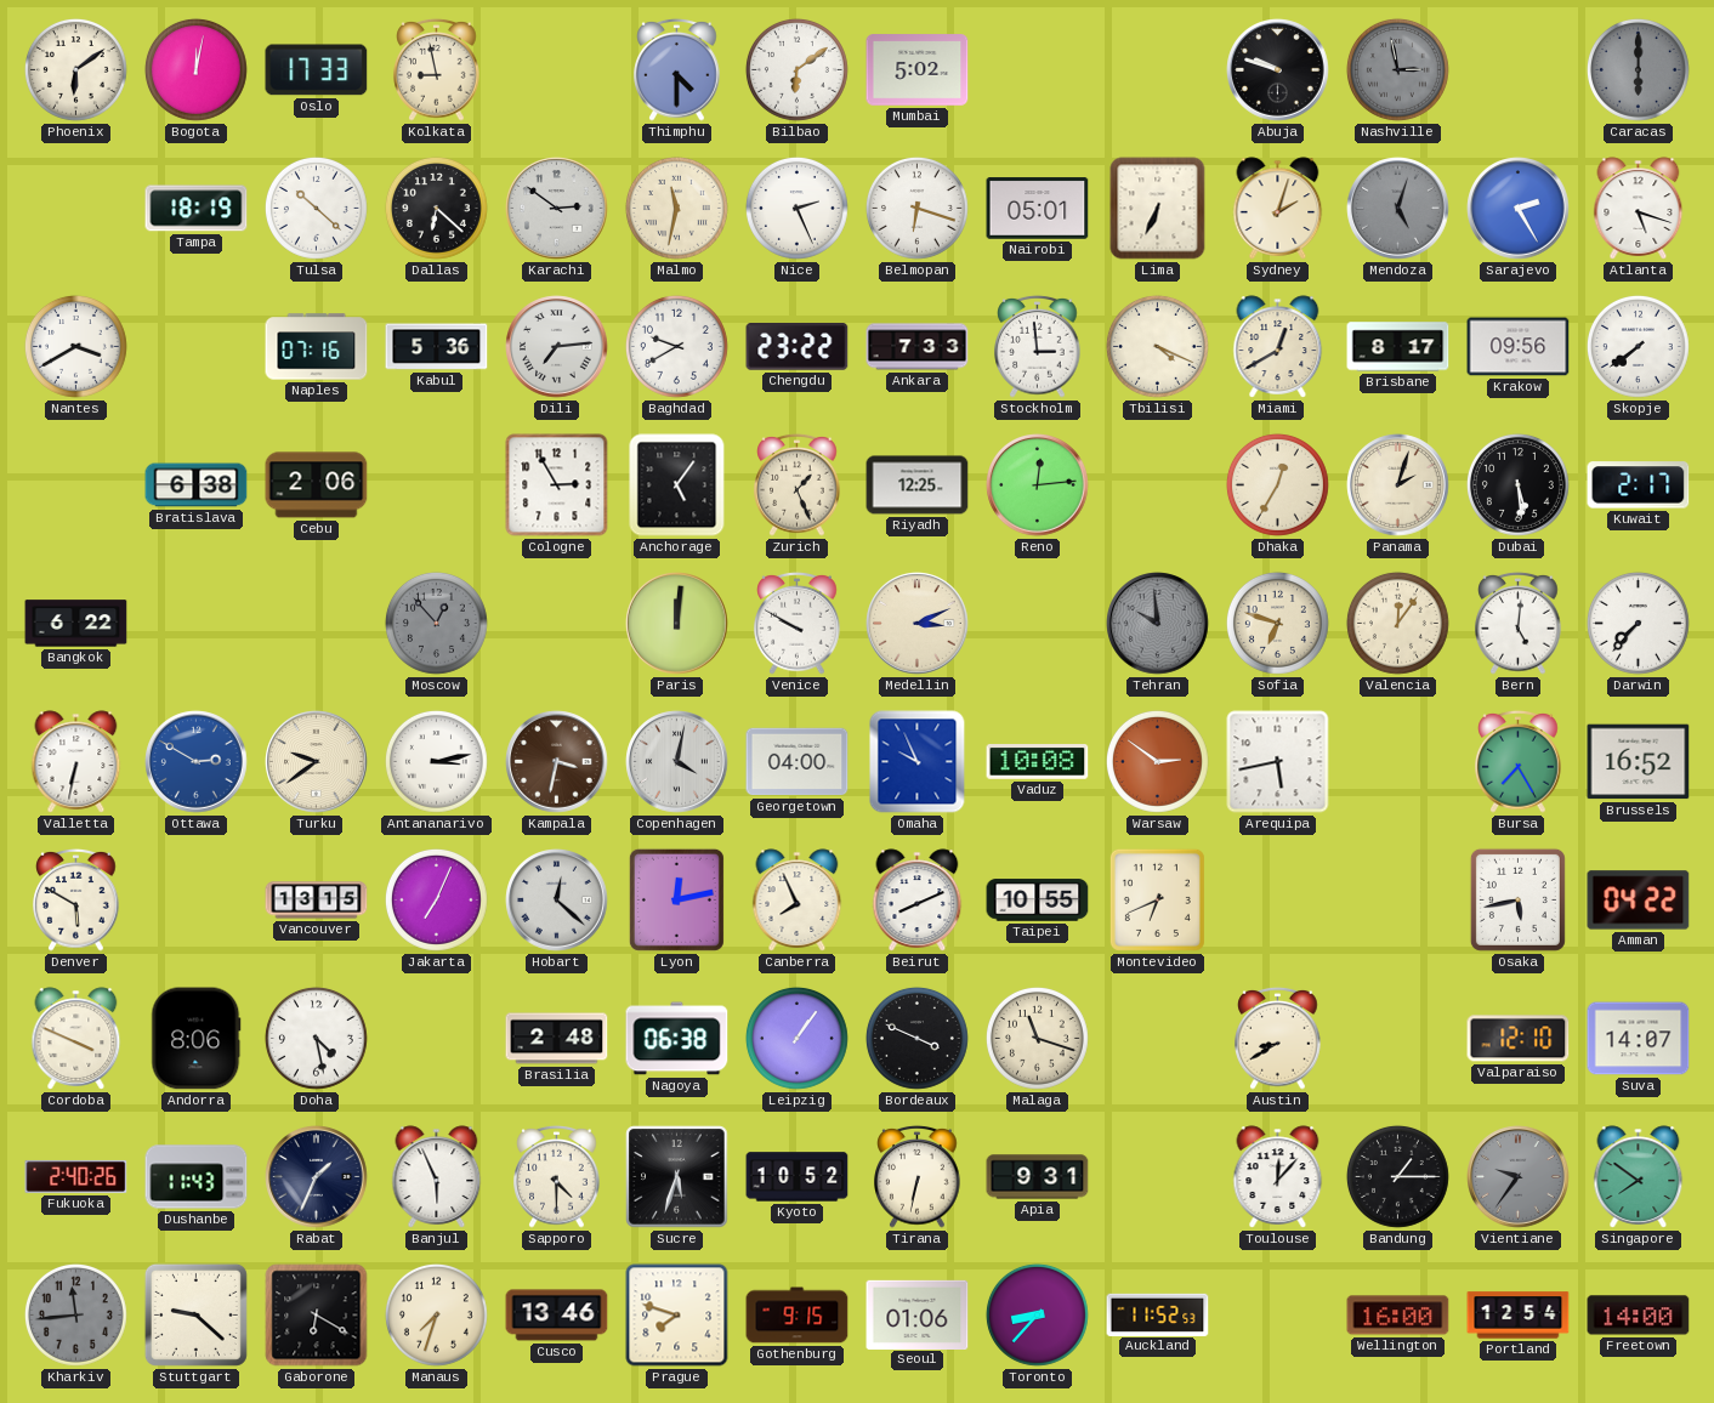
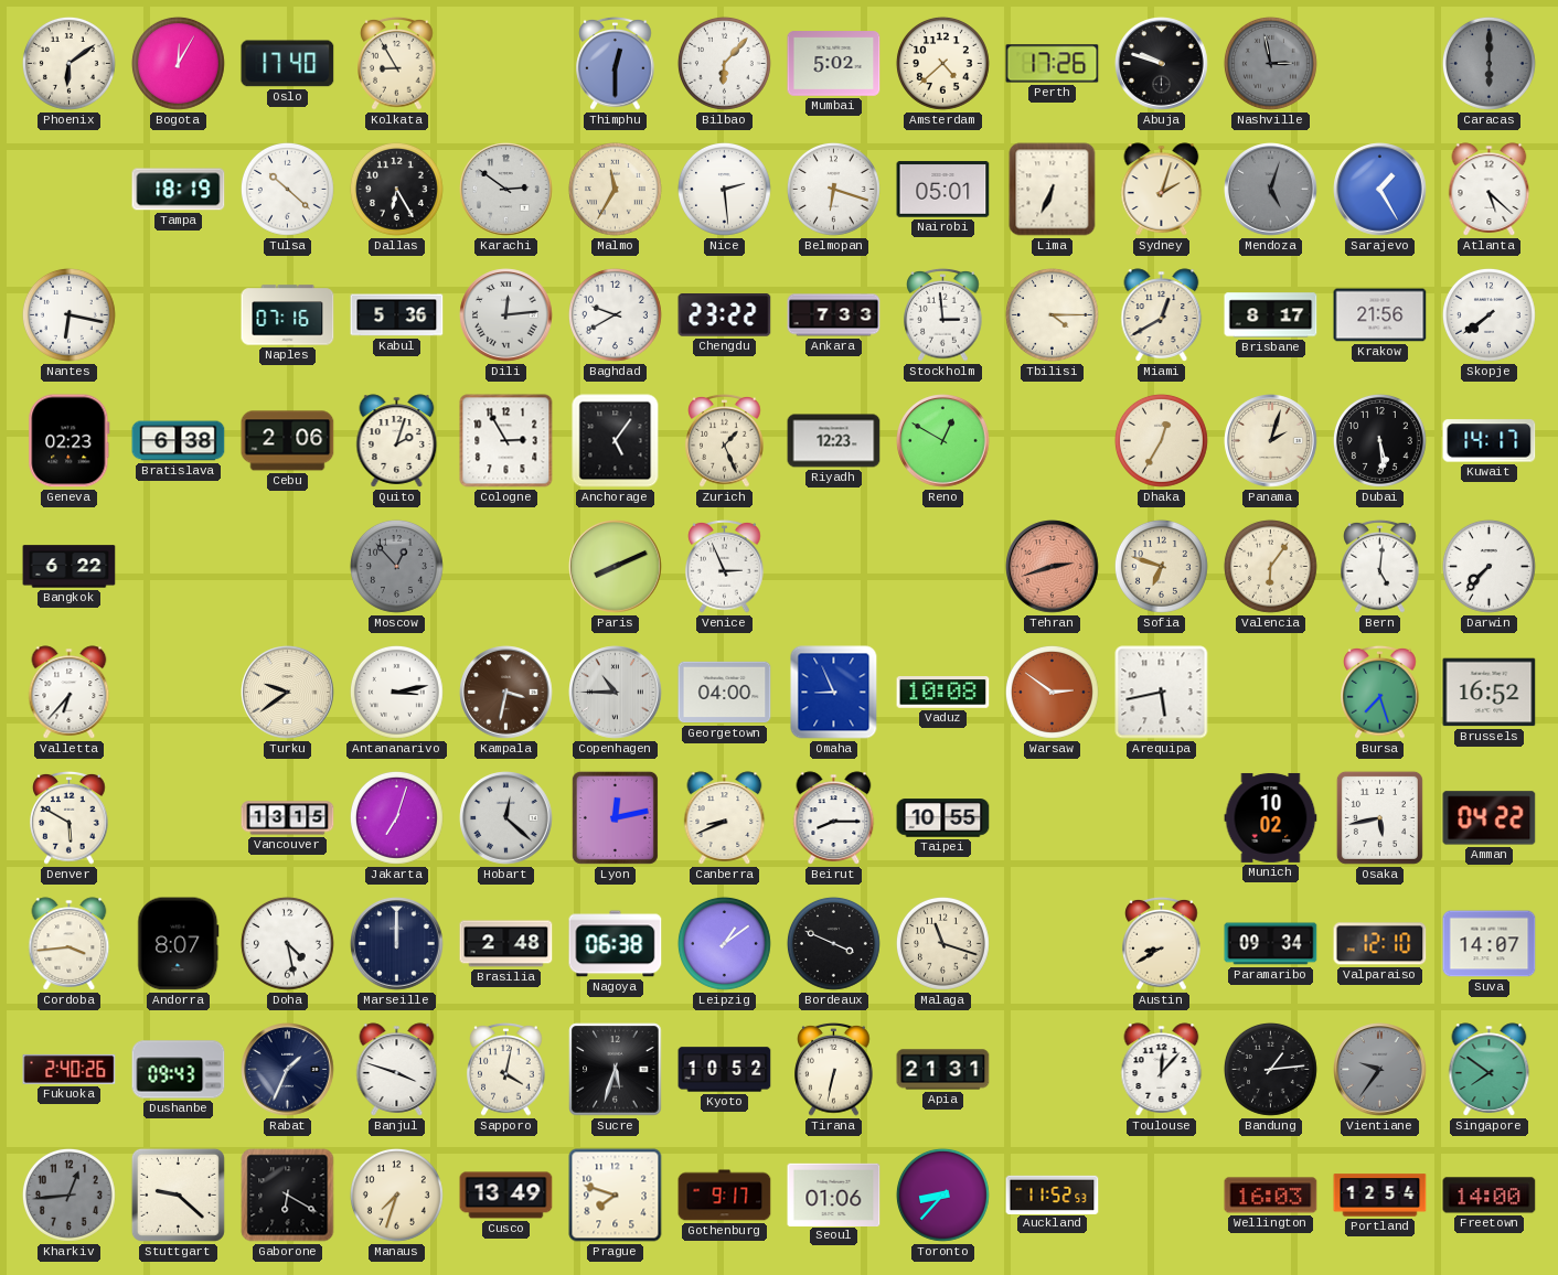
Bogota: 12:02 -> 12:05
Oslo: 17:33 -> 17:40
Kolkata: 8:58 -> 8:55
Thimphu: 4:30 -> 12:30
Bilbao: 6:09 -> 6:07
Amsterdam: none -> 4:38
Perth: none -> 17:26
Dallas: 6:22 -> 6:25
Malmo: 11:32 -> 11:35
Nice: 2:26 -> 2:29
Sarajevo: 2:25 -> 1:25
Atlanta: 5:18 -> 5:22
Nantes: 3:40 -> 6:17
Dili: 7:14 -> 12:14
Tbilisi: 4:19 -> 4:15
Krakow: 09:56 -> 21:56
Geneva: none -> 02:23
Quito: none -> 2:03
Riyadh: 12:25 -> 12:23
Reno: 12:14 -> 12:50
Kuwait: 2:17 -> 14:17
Paris: 12:01 -> 8:11
Venice: 9:50 -> 2:56
Medellin: 3:11 -> none
Tehran: 9:59 -> 2:42
Tehran dial: grey -> salmon
Valencia: 12:06 -> 6:06
Valletta: 6:32 -> 6:37
Ottawa: 2:50 -> none
Copenhagen: 4:02 -> 10:45
Omaha: 9:56 -> 8:56
Bursa: 7:25 -> 7:27
Jakarta: 7:04 -> 7:03
Canberra: 7:56 -> 8:41
Beirut: 8:11 -> 8:15
Montevideo: 6:41 -> none
Munich: none -> 10:02
Cordoba: 3:49 -> 3:44
Andorra: 8:06 -> 8:07
Marseille: none -> 12:00
Leipzig: 1:06 -> 1:09
Paramaribo: none -> 09:34
Dushanbe: 11:43 -> 09:43
Banjul: 5:56 -> 3:48
Sapporo: 4:30 -> 4:02
Apia: 9:31 -> 21:31
Bandung: 1:15 -> 1:14
Kharkiv: 11:44 -> 12:44
Cusco: 13:46 -> 13:49
Gothenburg: 9:15 -> 9:17
Wellington: 16:00 -> 16:03
